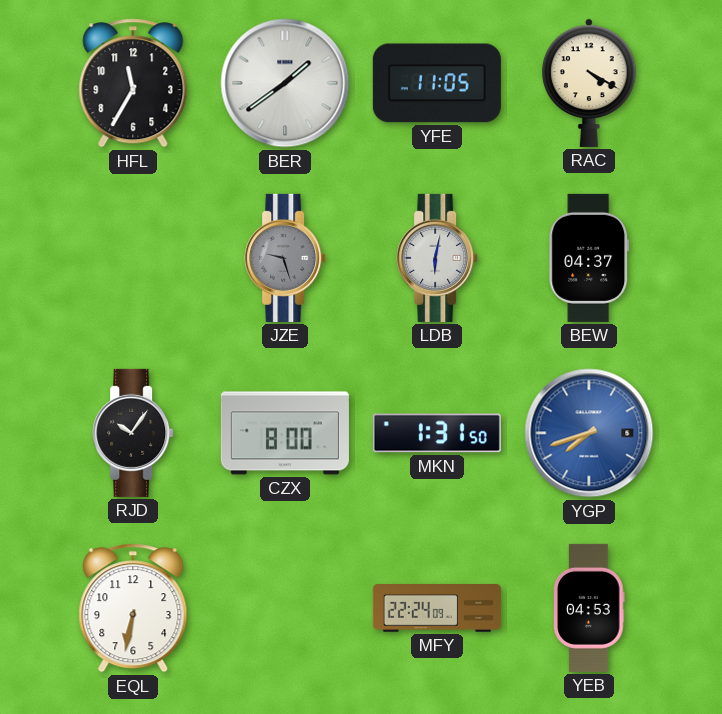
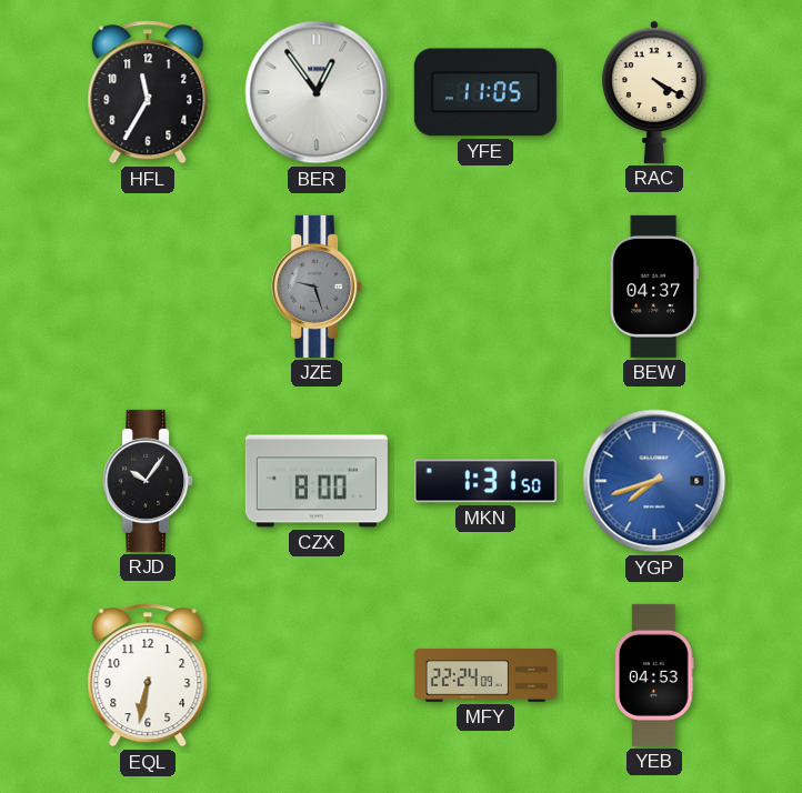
BER: 1:39 -> 12:54
LDB: 6:02 -> none
